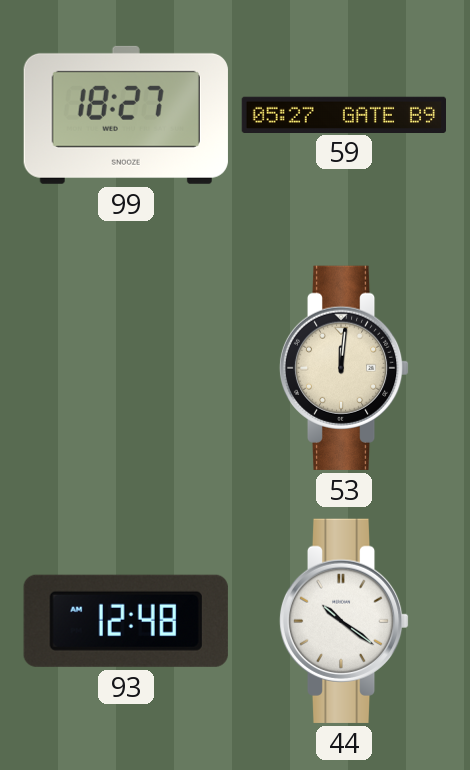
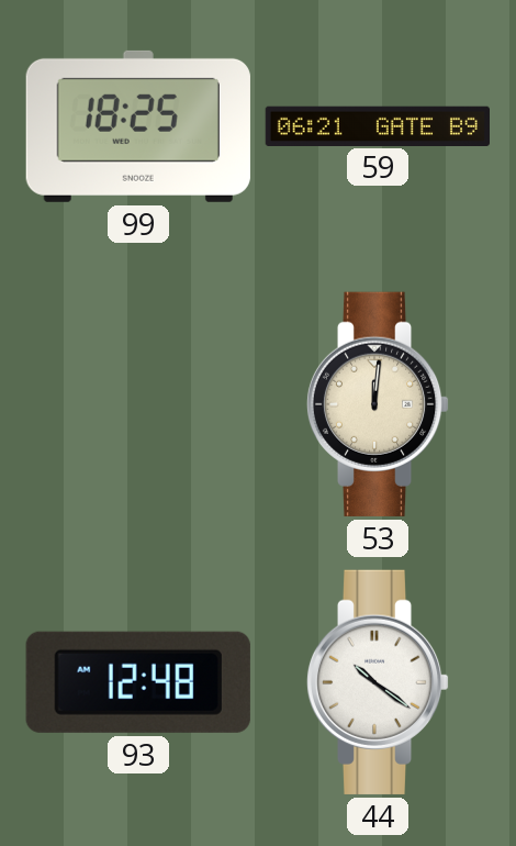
99: 18:27 -> 18:25
59: 05:27 -> 06:21
